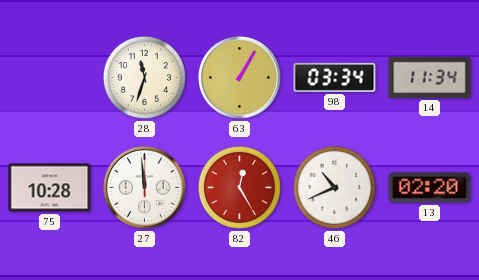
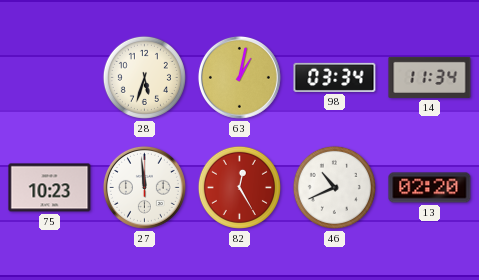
28: 11:33 -> 5:33
63: 1:05 -> 1:02
75: 10:28 -> 10:23
